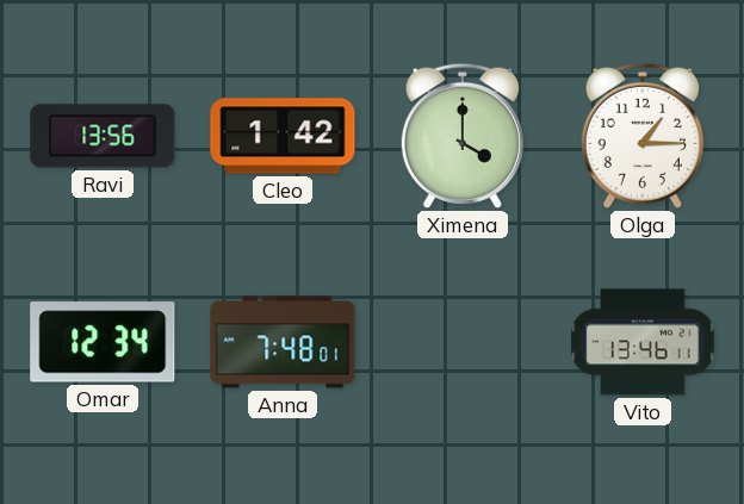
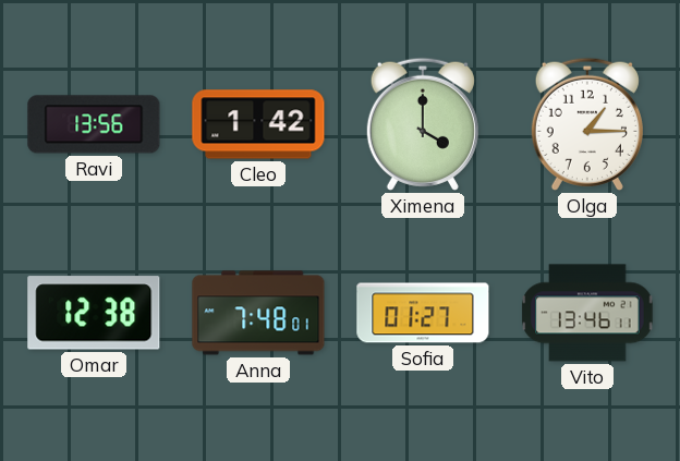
Omar: 12:34 -> 12:38
Sofia: none -> 01:27
